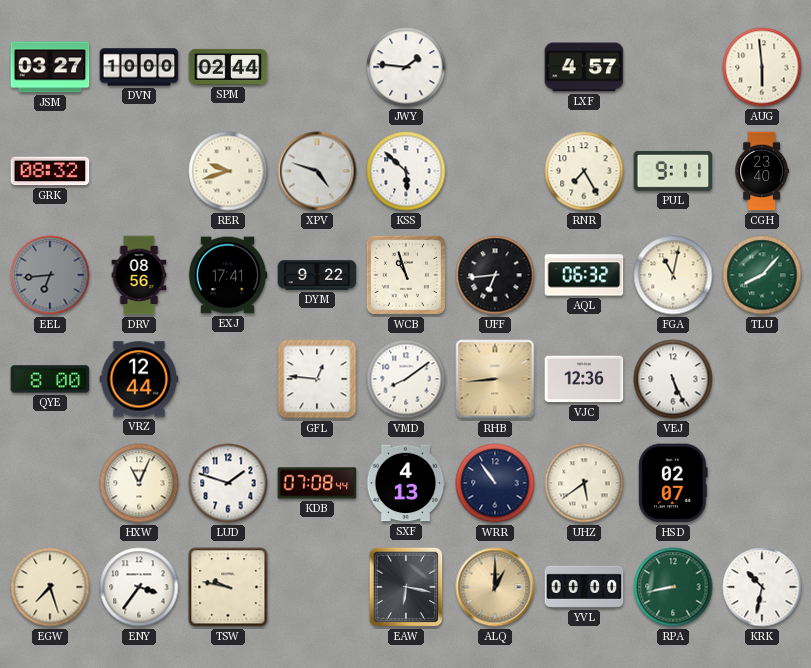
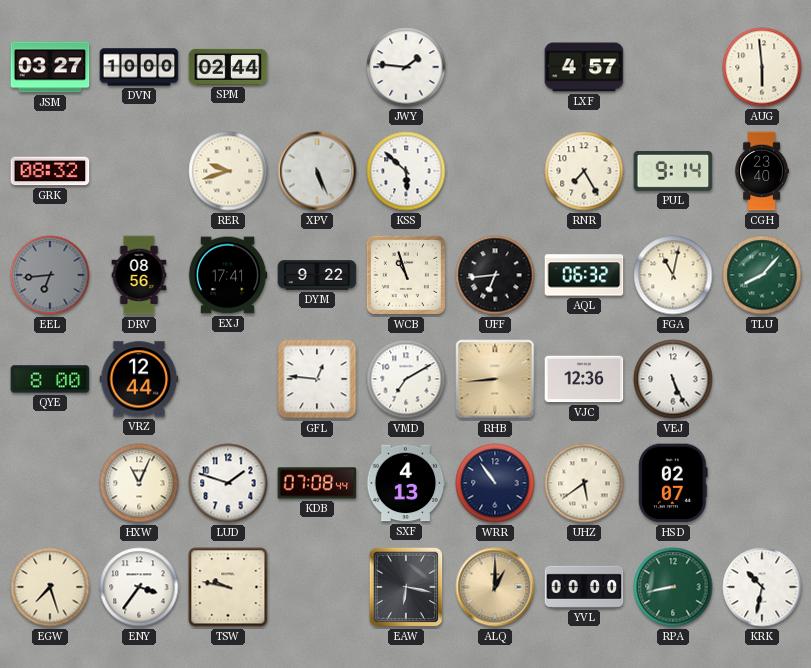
XPV: 4:48 -> 5:26
PUL: 9:11 -> 9:14
VMD: 8:09 -> 7:10
